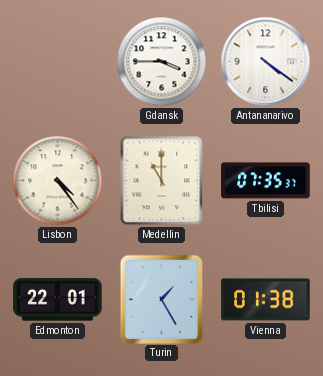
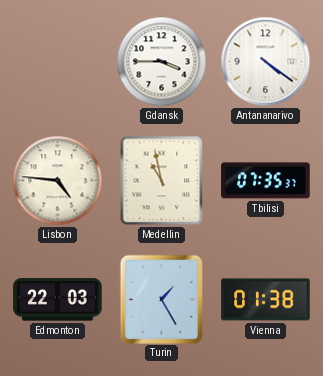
Lisbon: 4:24 -> 4:46
Medellin: 11:00 -> 10:58
Edmonton: 22:01 -> 22:03
